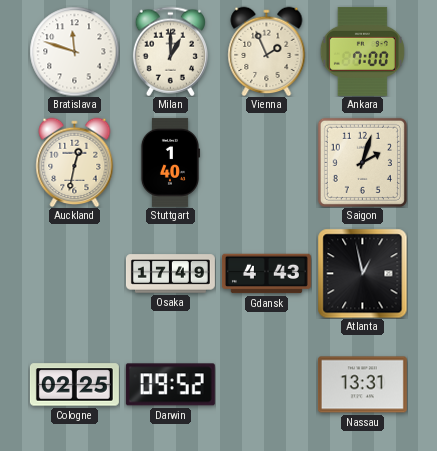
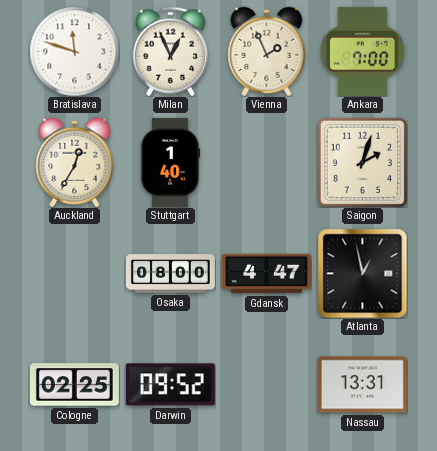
Milan: 1:00 -> 12:56
Auckland: 12:32 -> 12:35
Osaka: 17:49 -> 08:00
Gdansk: 4:43 -> 4:47
